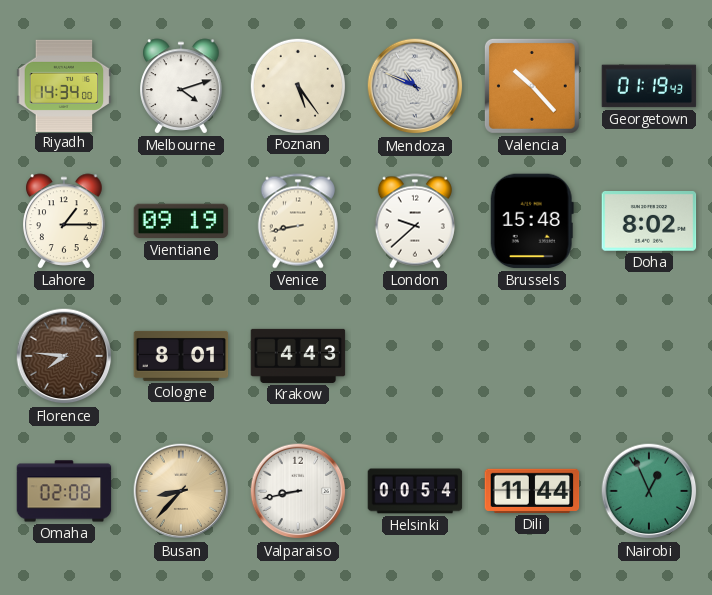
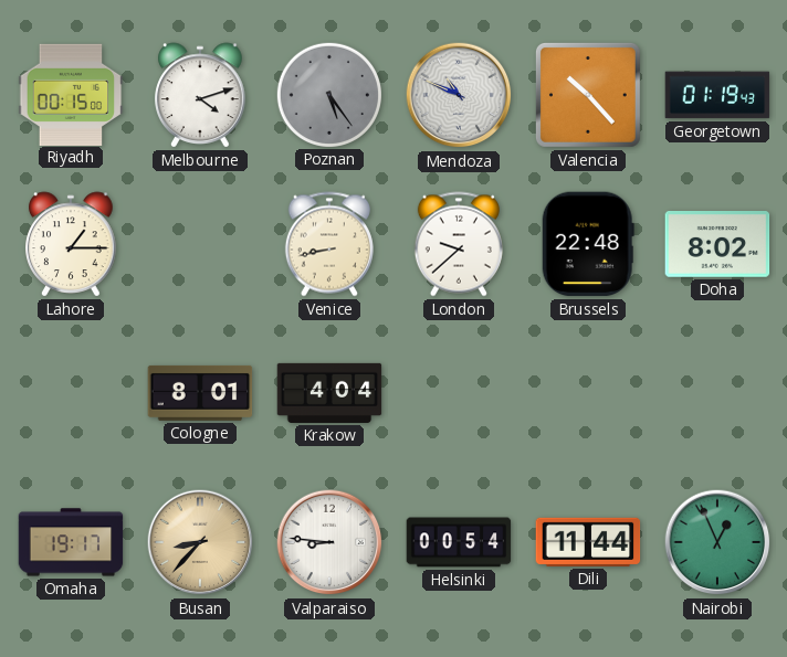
Riyadh: 14:34 -> 00:15
Poznan dial: cream -> grey
Vientiane: 09:19 -> none
Brussels: 15:48 -> 22:48
Florence: 7:46 -> none
Krakow: 4:43 -> 4:04
Omaha: 02:08 -> 19:17
Valparaiso: 8:43 -> 8:46
